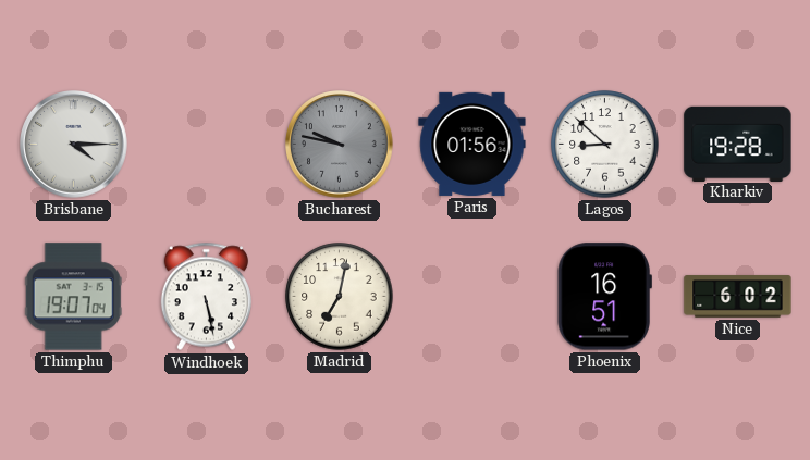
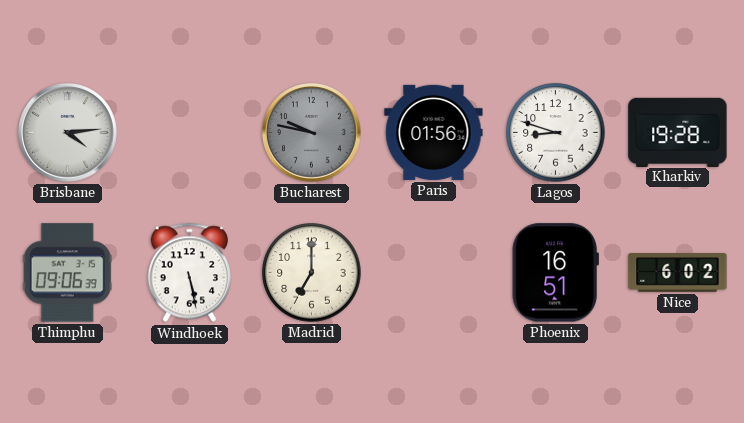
Brisbane: 4:15 -> 4:14
Lagos: 8:52 -> 8:48
Thimphu: 19:07 -> 09:06
Madrid: 7:02 -> 7:00
